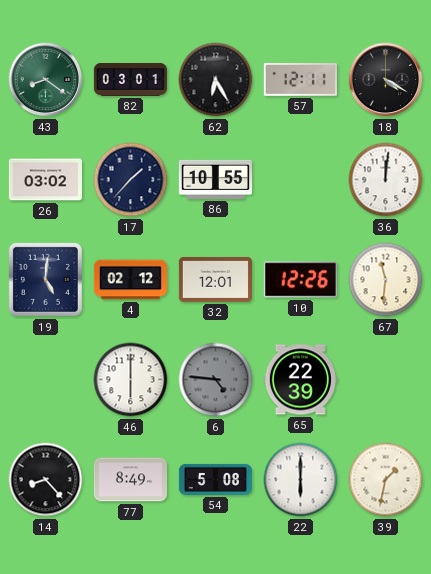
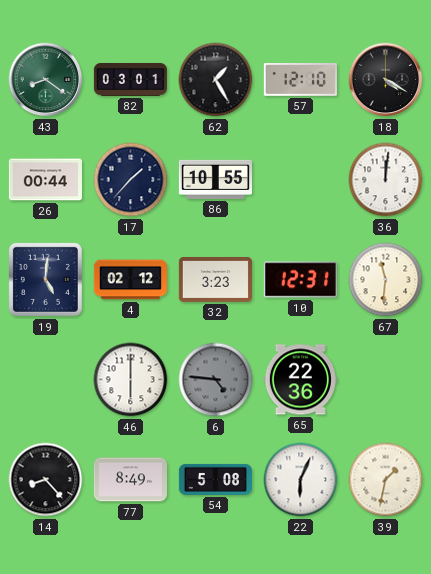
62: 6:25 -> 1:25
57: 12:11 -> 12:10
26: 03:02 -> 00:44
32: 12:01 -> 3:23
10: 12:26 -> 12:31
65: 22:39 -> 22:36
22: 6:00 -> 6:04
